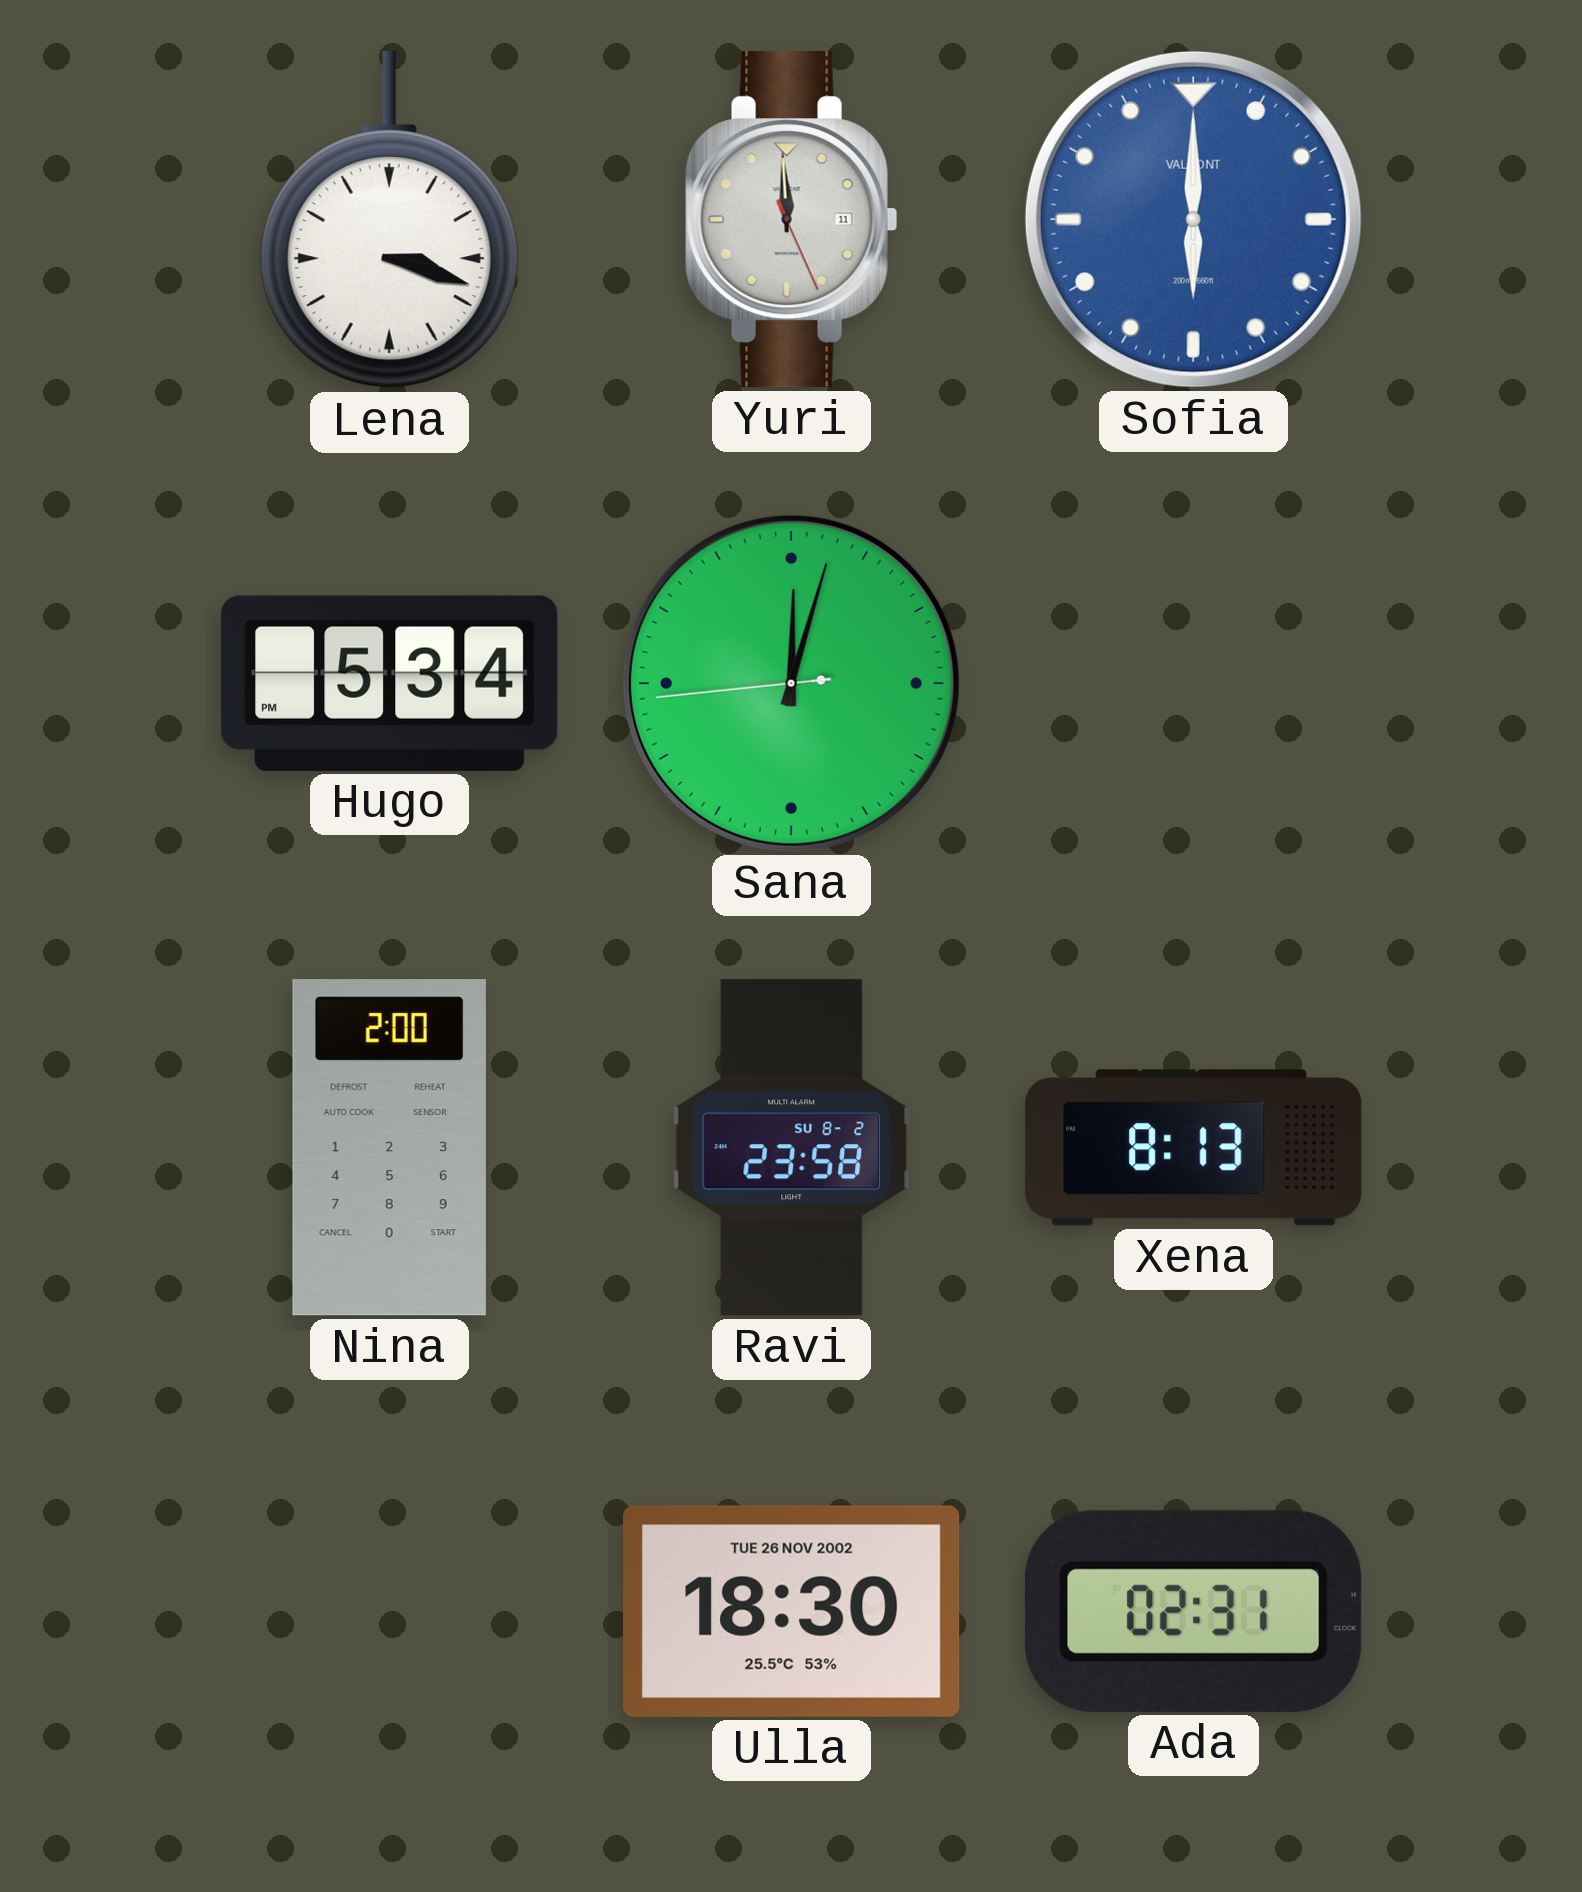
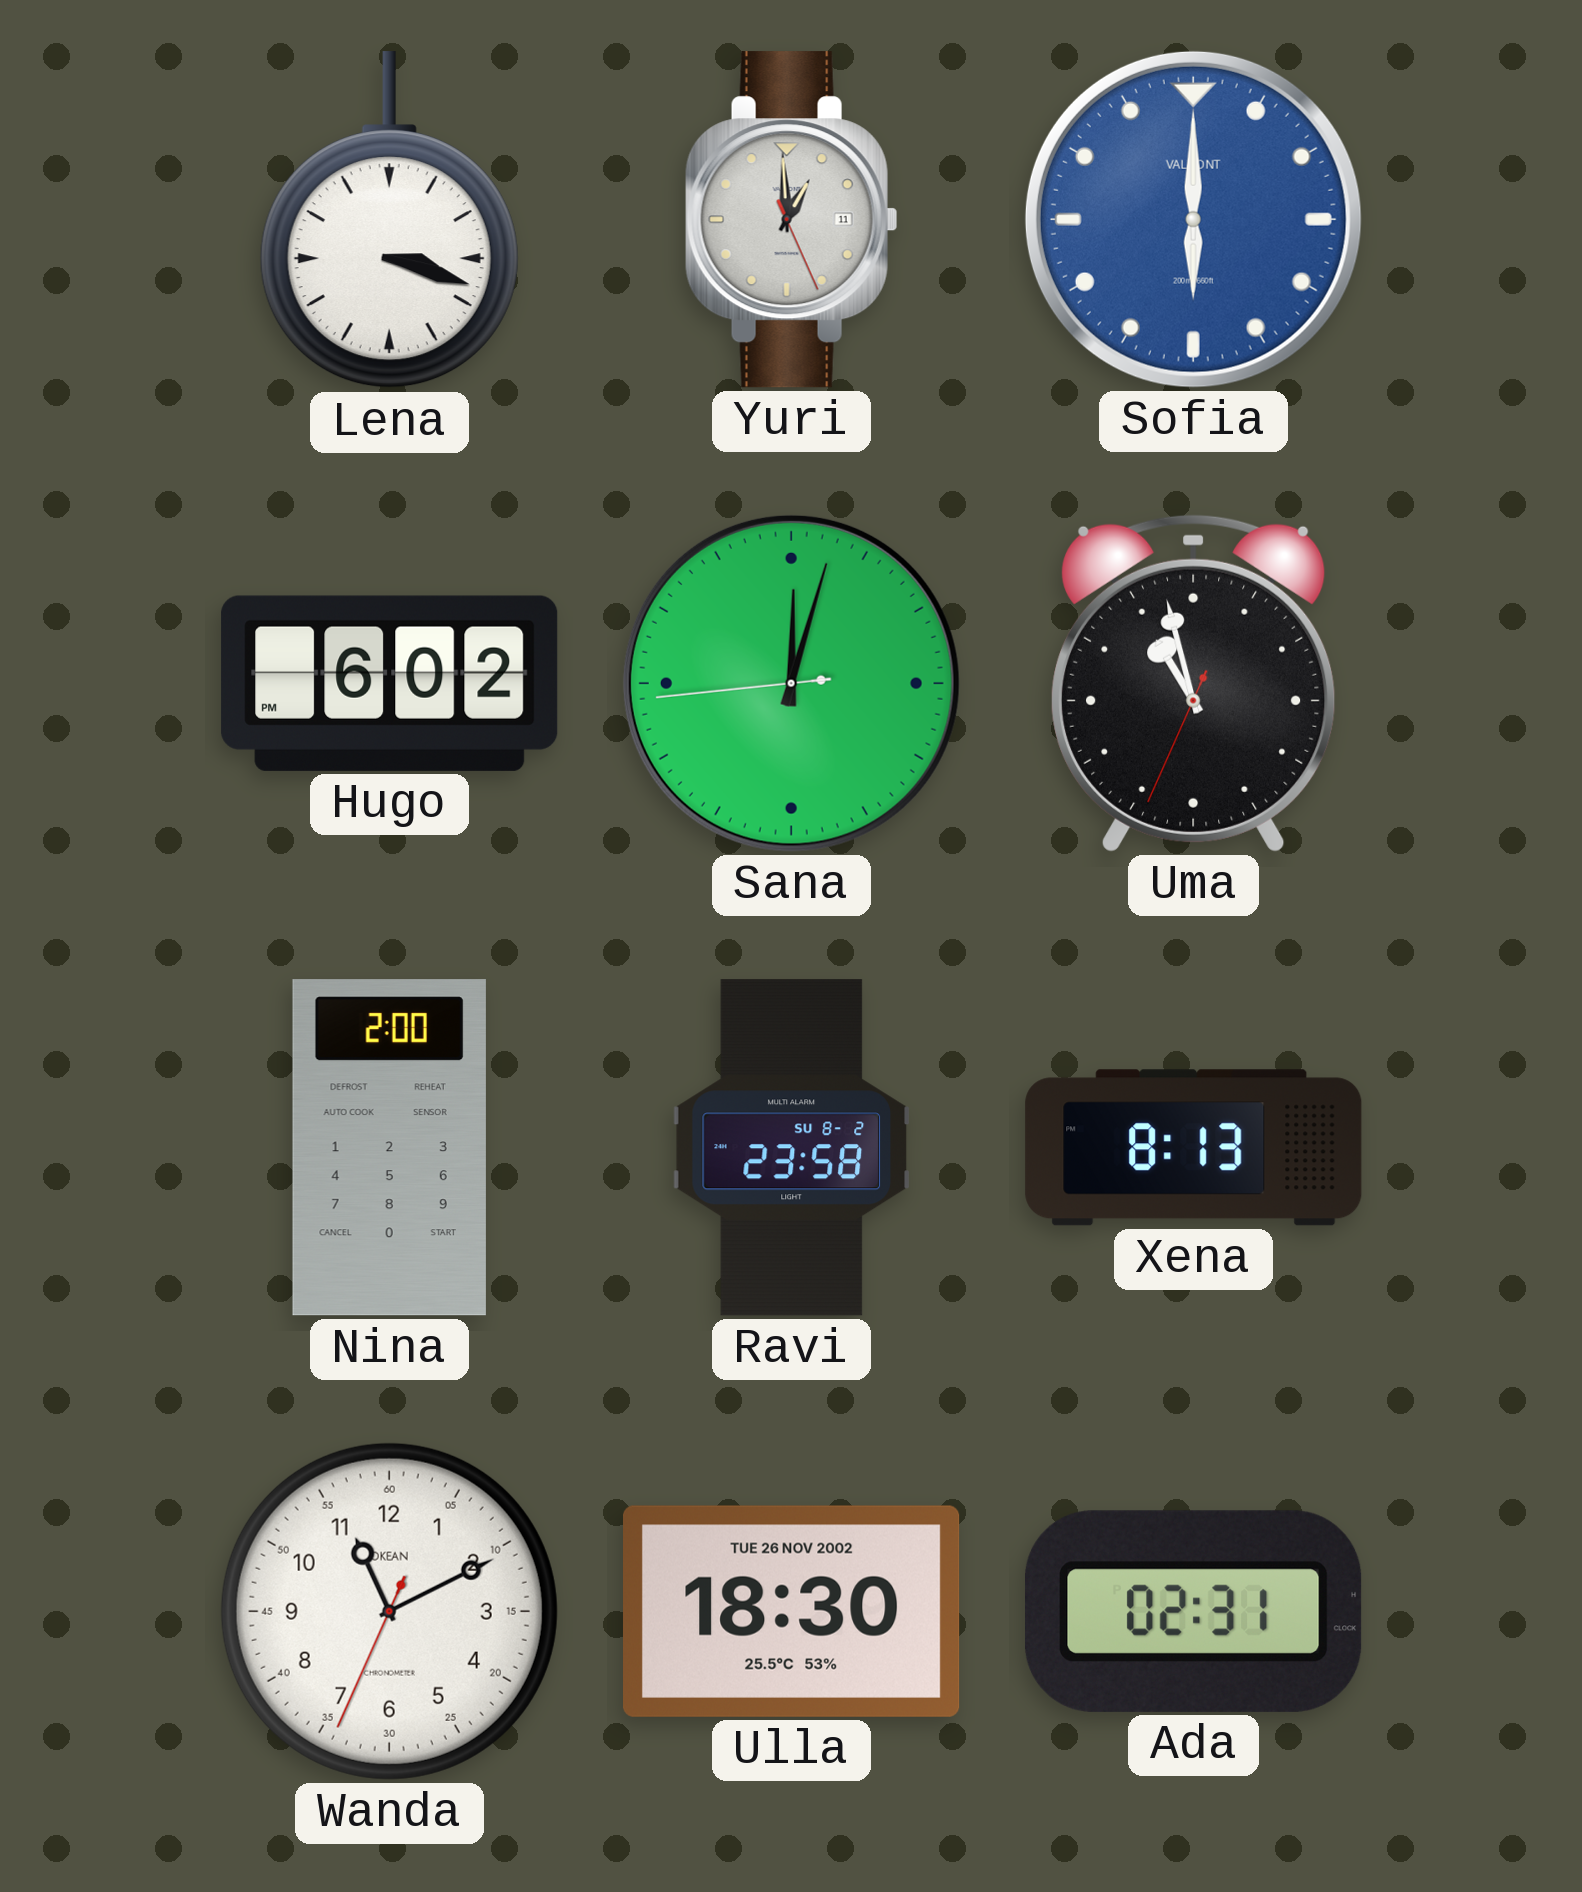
Yuri: 11:59 -> 12:59
Hugo: 5:34 -> 6:02
Uma: none -> 10:57
Wanda: none -> 11:10
